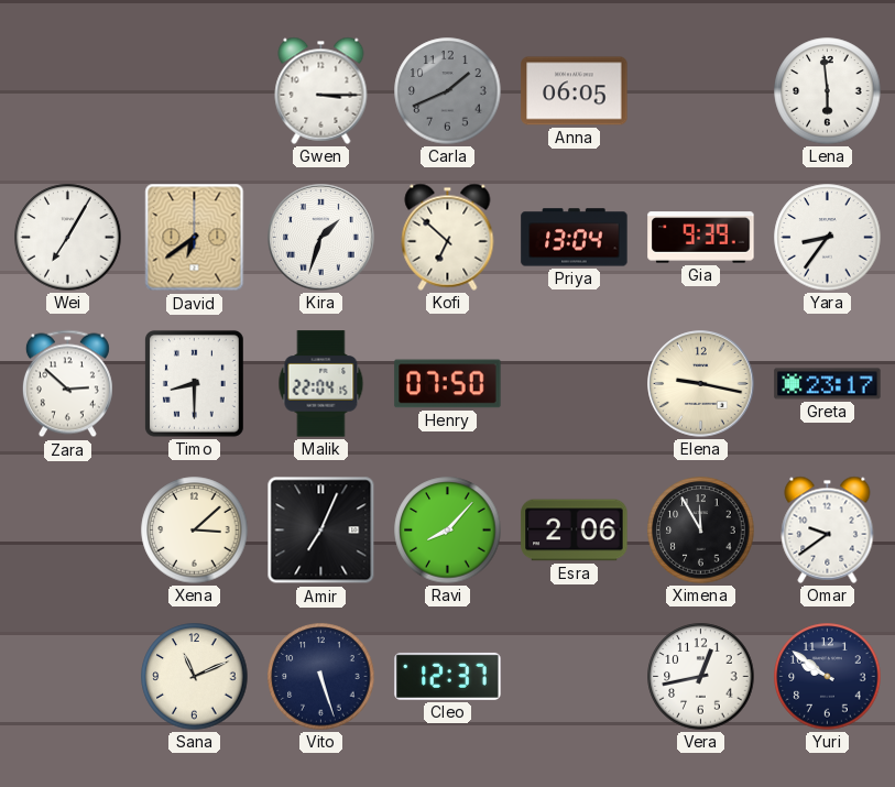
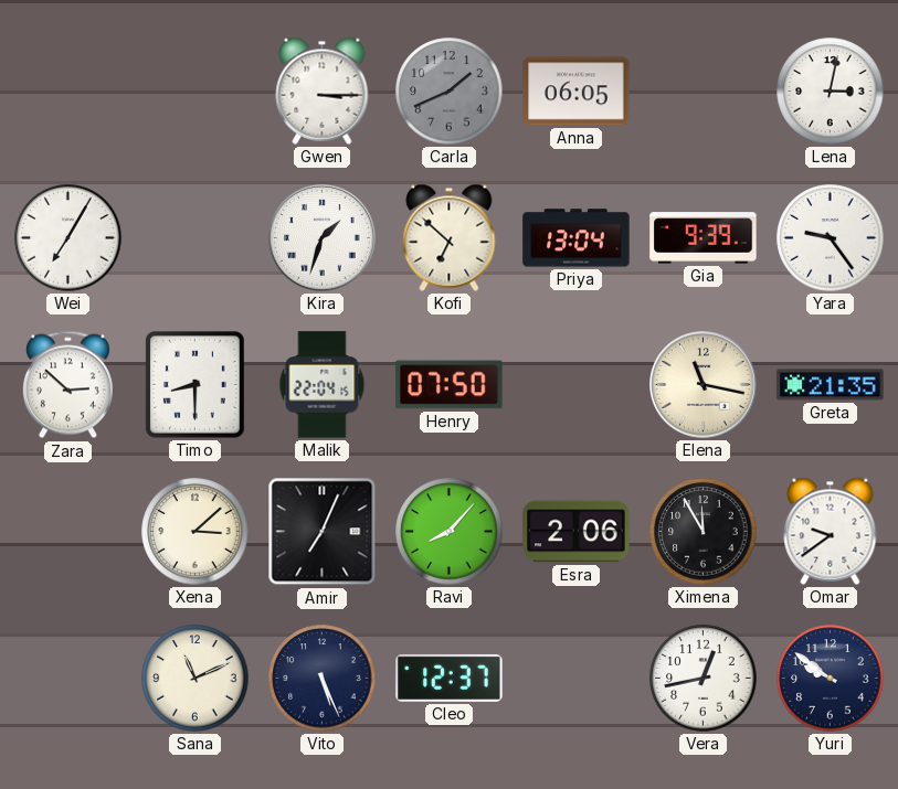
Lena: 5:59 -> 3:02
David: 6:39 -> none
Yara: 8:36 -> 9:24
Elena: 9:17 -> 11:17
Greta: 23:17 -> 21:35
Vito: 5:27 -> 5:26
